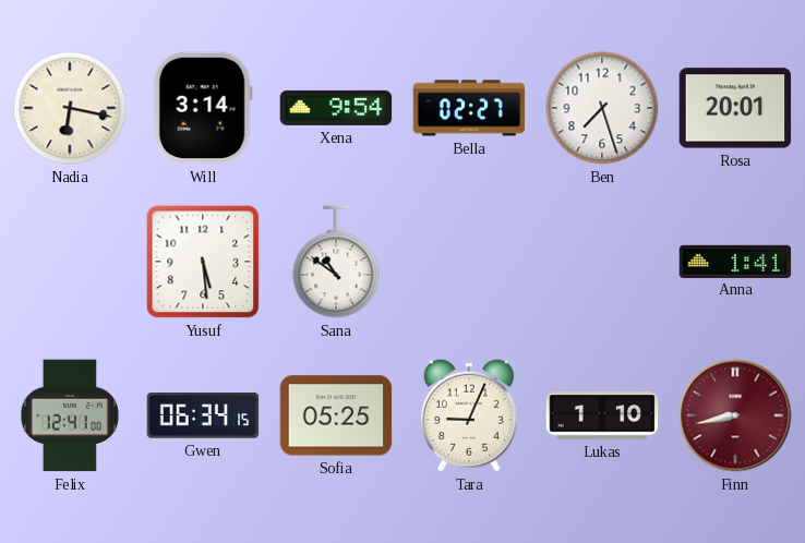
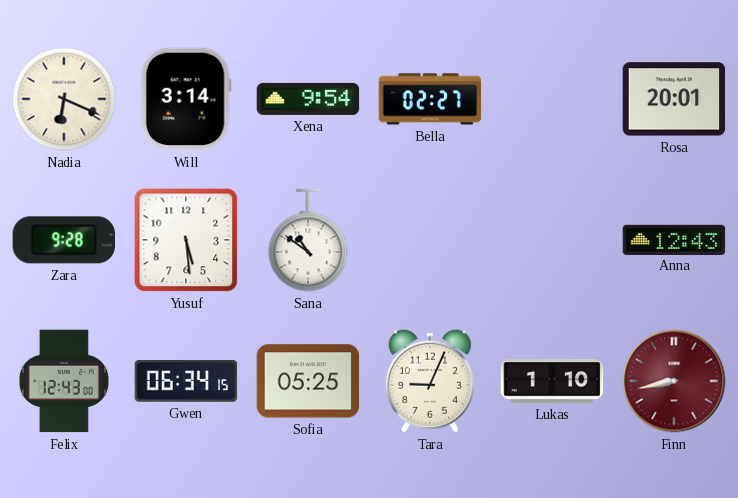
Nadia: 6:17 -> 6:19
Ben: 7:27 -> none
Zara: none -> 9:28
Anna: 1:41 -> 12:43
Felix: 12:41 -> 12:43
